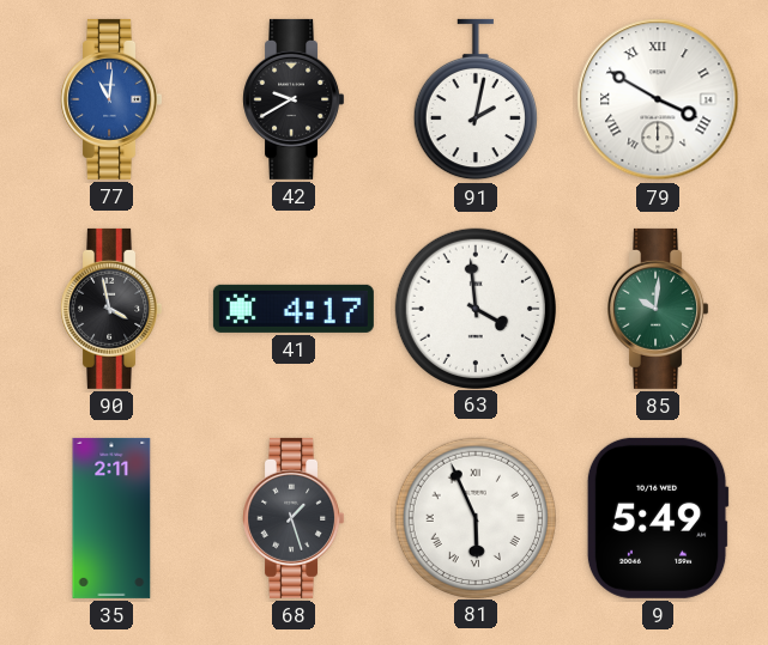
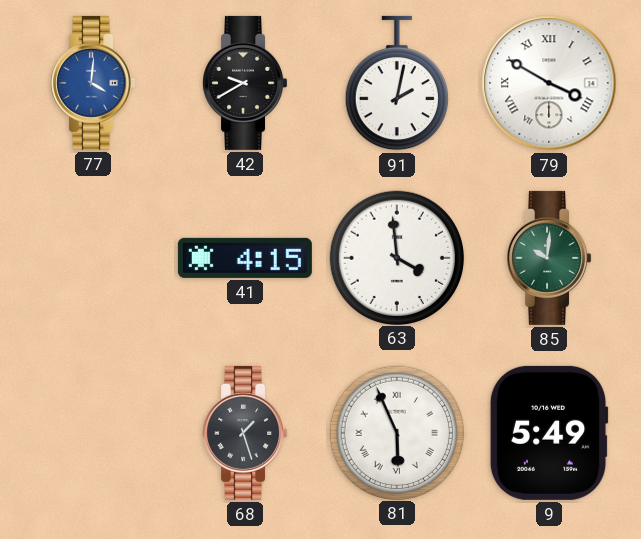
77: 11:01 -> 4:01
90: 3:58 -> none
41: 4:17 -> 4:15
35: 2:11 -> none
